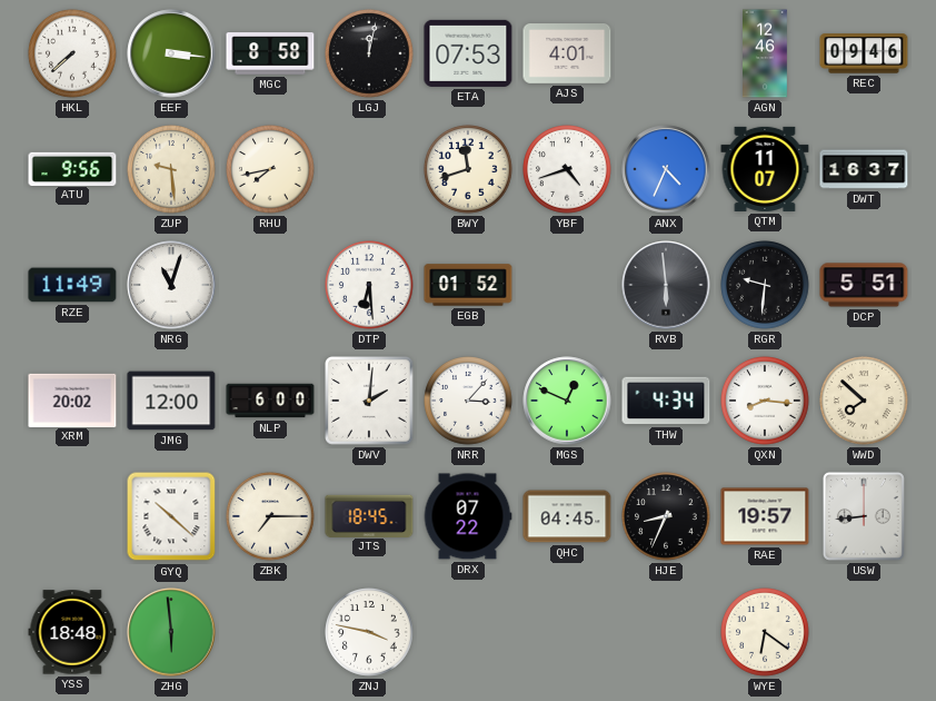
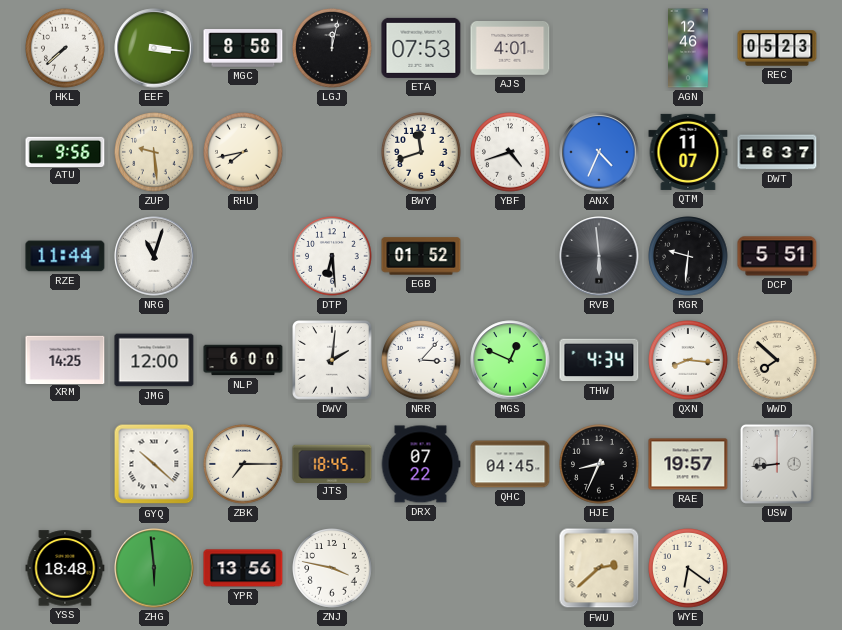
REC: 09:46 -> 05:23
RZE: 11:49 -> 11:44
XRM: 20:02 -> 14:25
YPR: none -> 13:56
FWU: none -> 2:38
